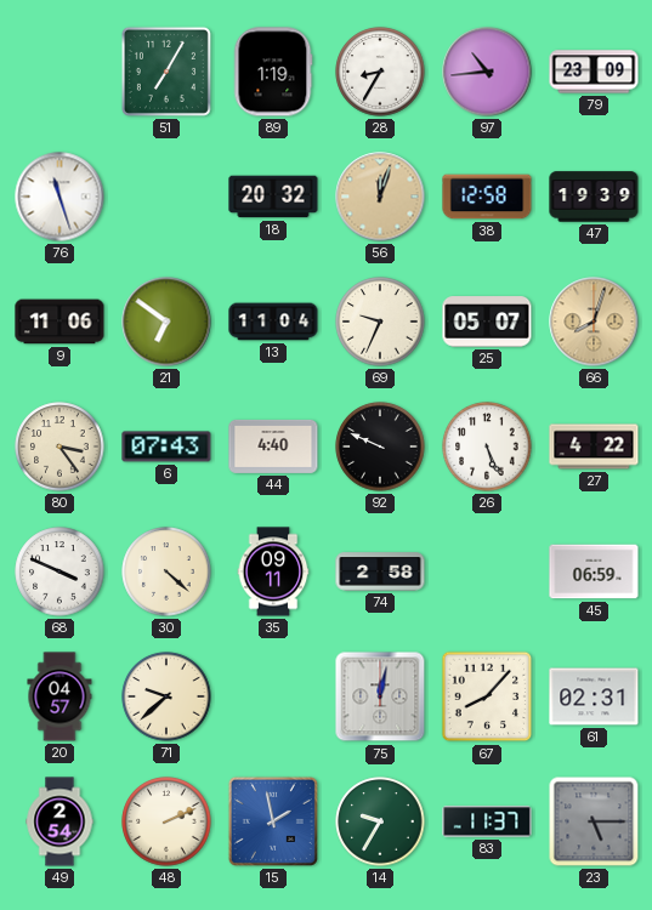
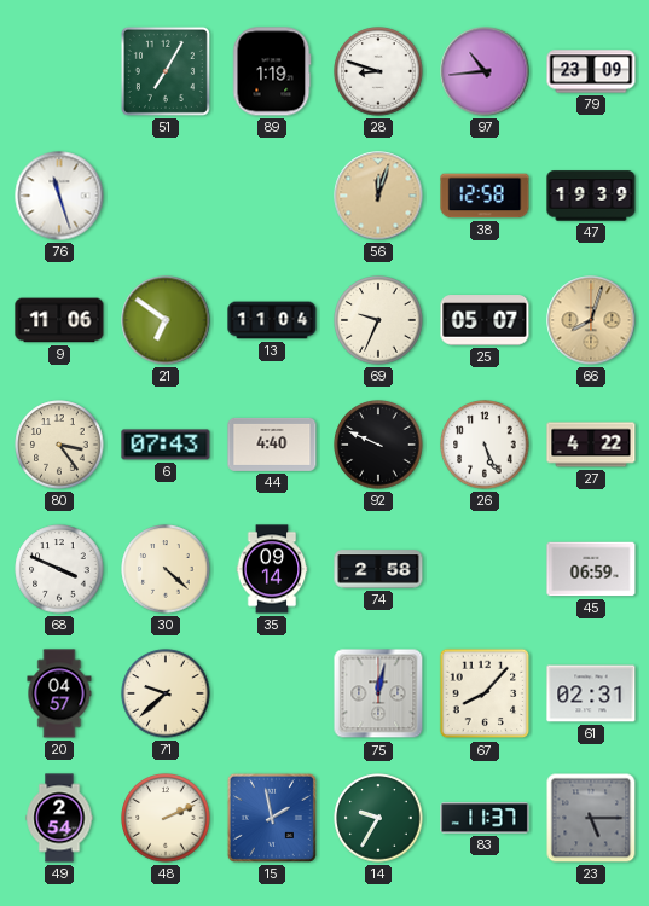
28: 8:35 -> 8:48
18: 20:32 -> none
35: 09:11 -> 09:14
